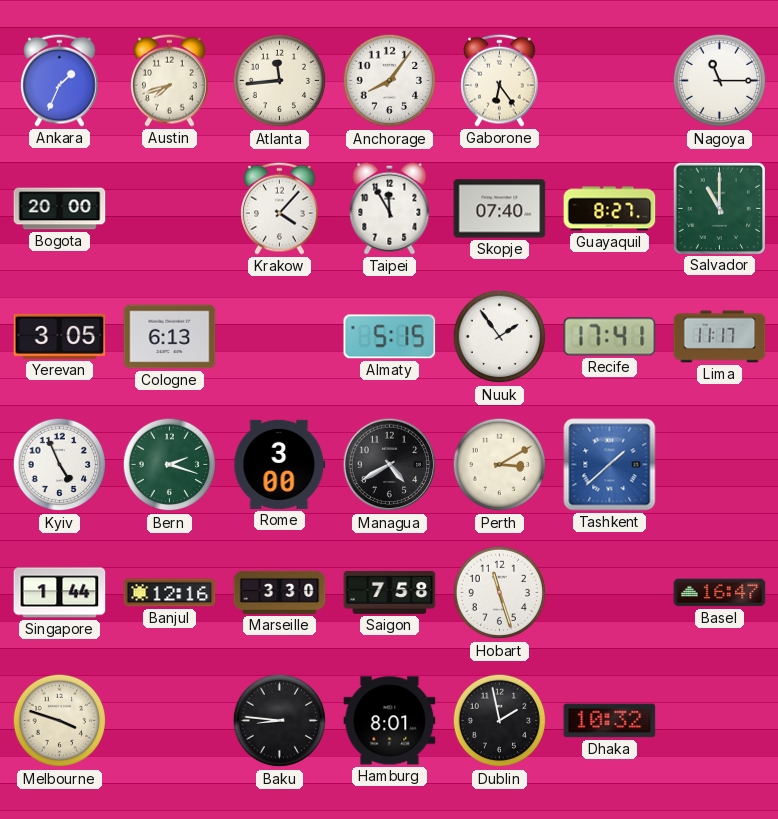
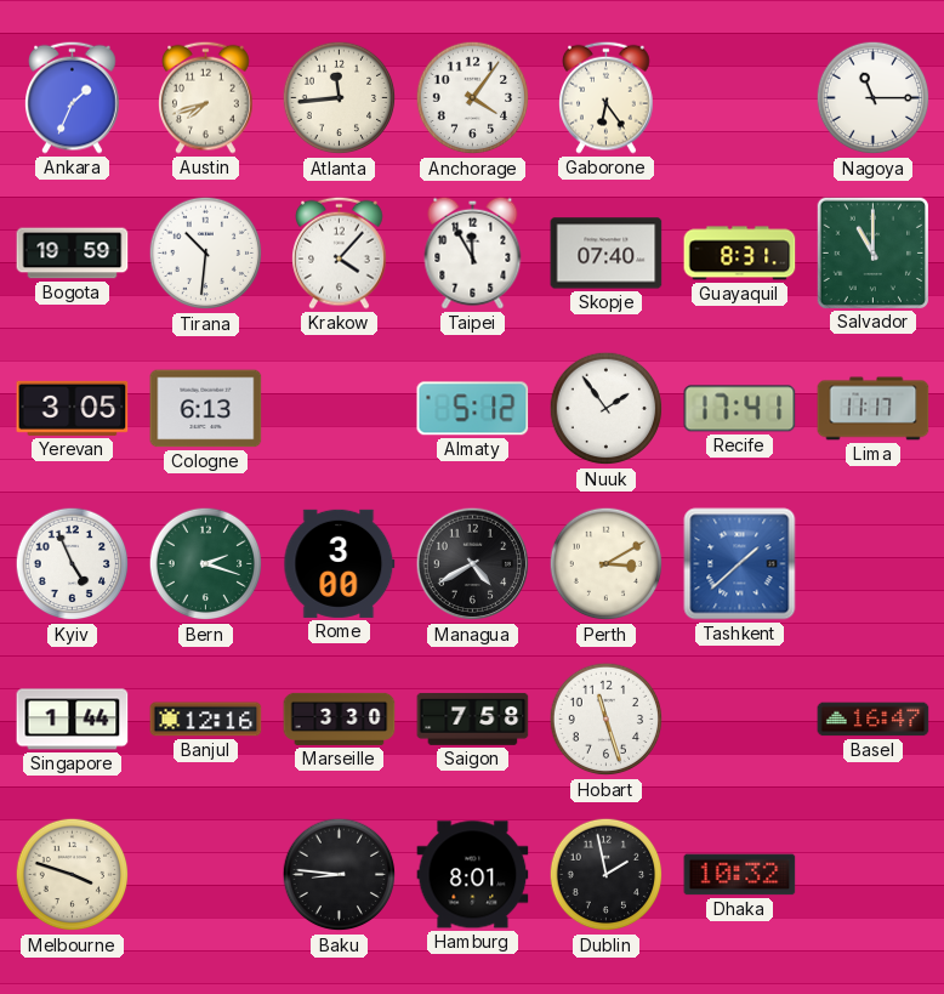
Anchorage: 8:06 -> 4:06
Bogota: 20:00 -> 19:59
Tirana: none -> 10:31
Guayaquil: 8:27 -> 8:31
Almaty: 5:15 -> 5:12
